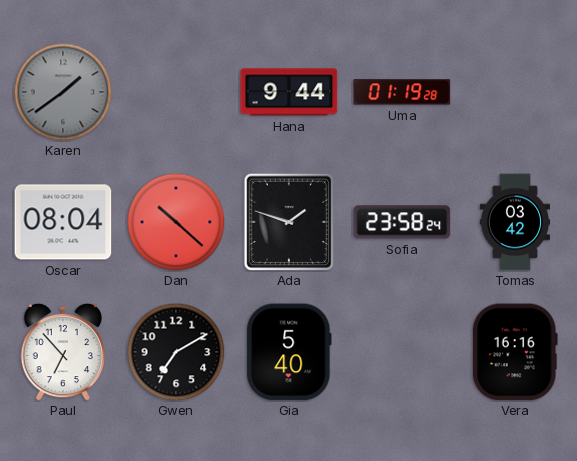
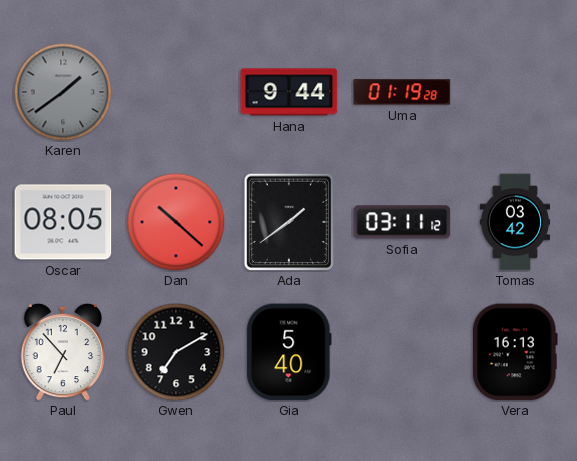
Oscar: 08:04 -> 08:05
Ada: 1:48 -> 1:39
Sofia: 23:58 -> 03:11
Vera: 16:16 -> 16:13
